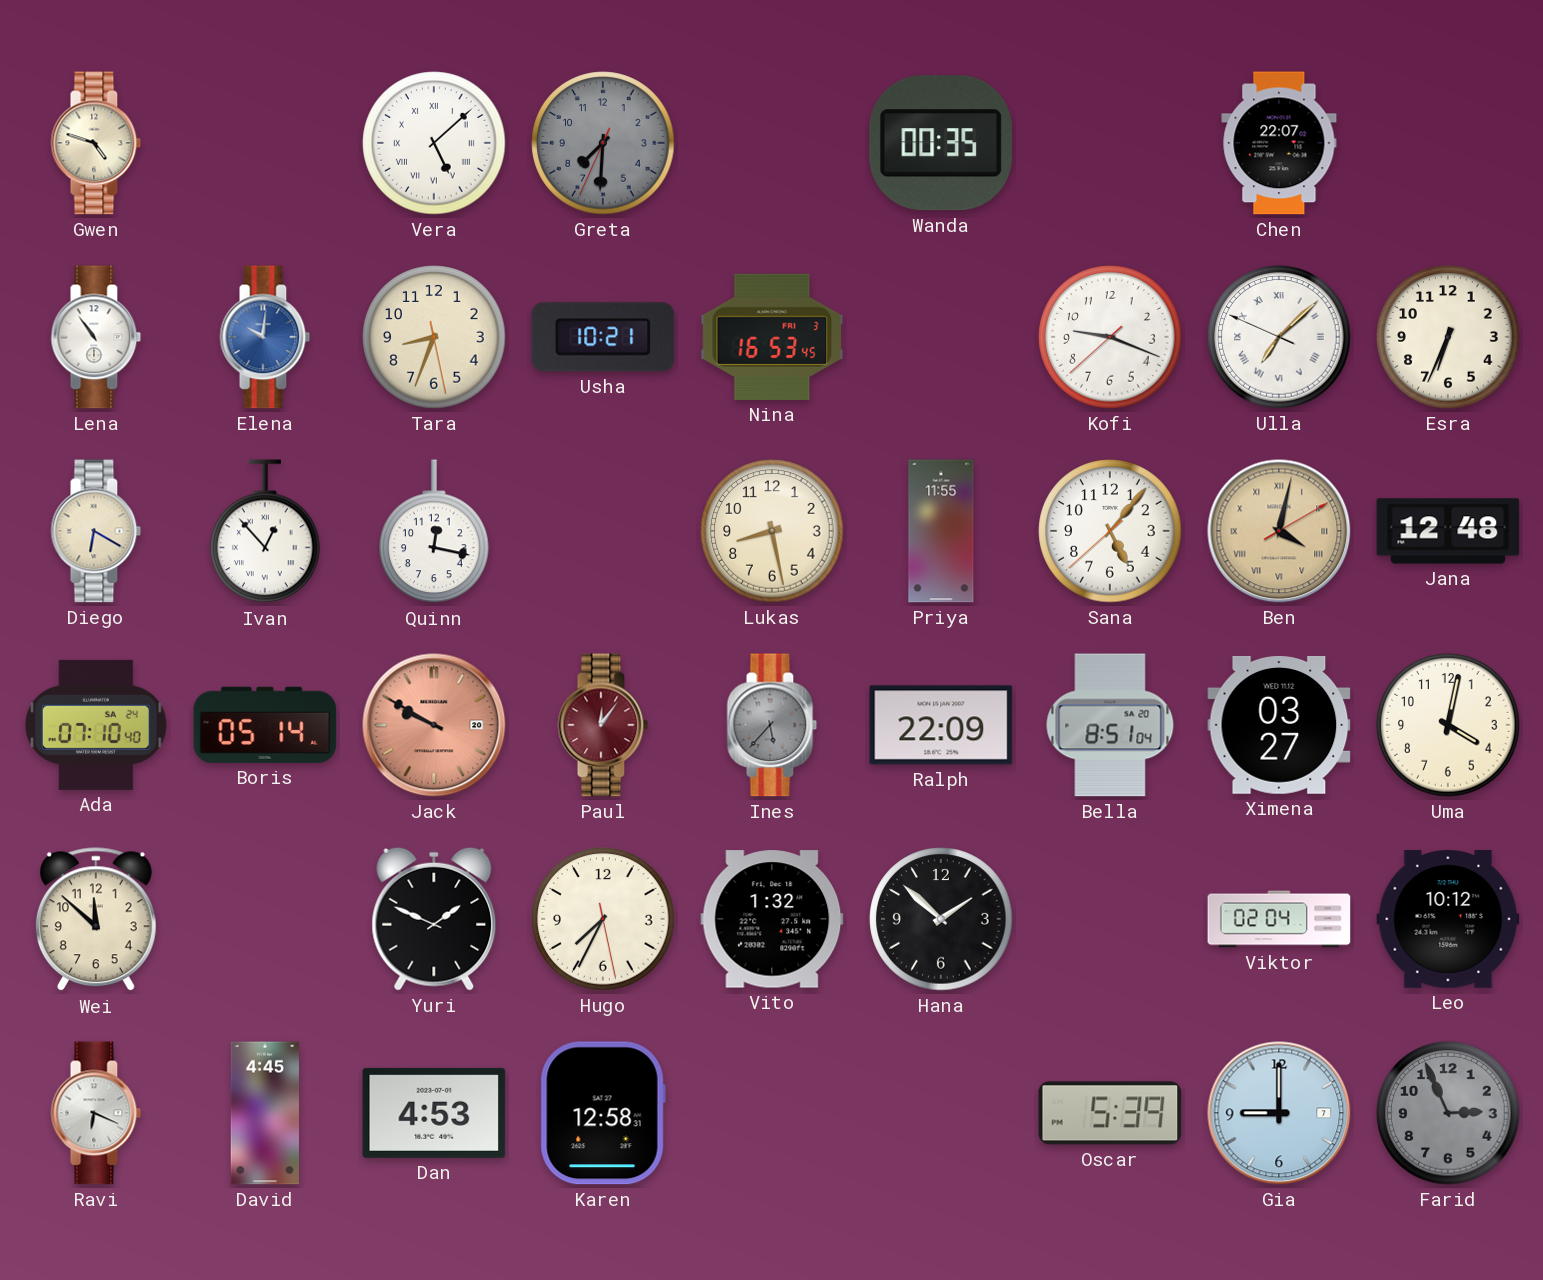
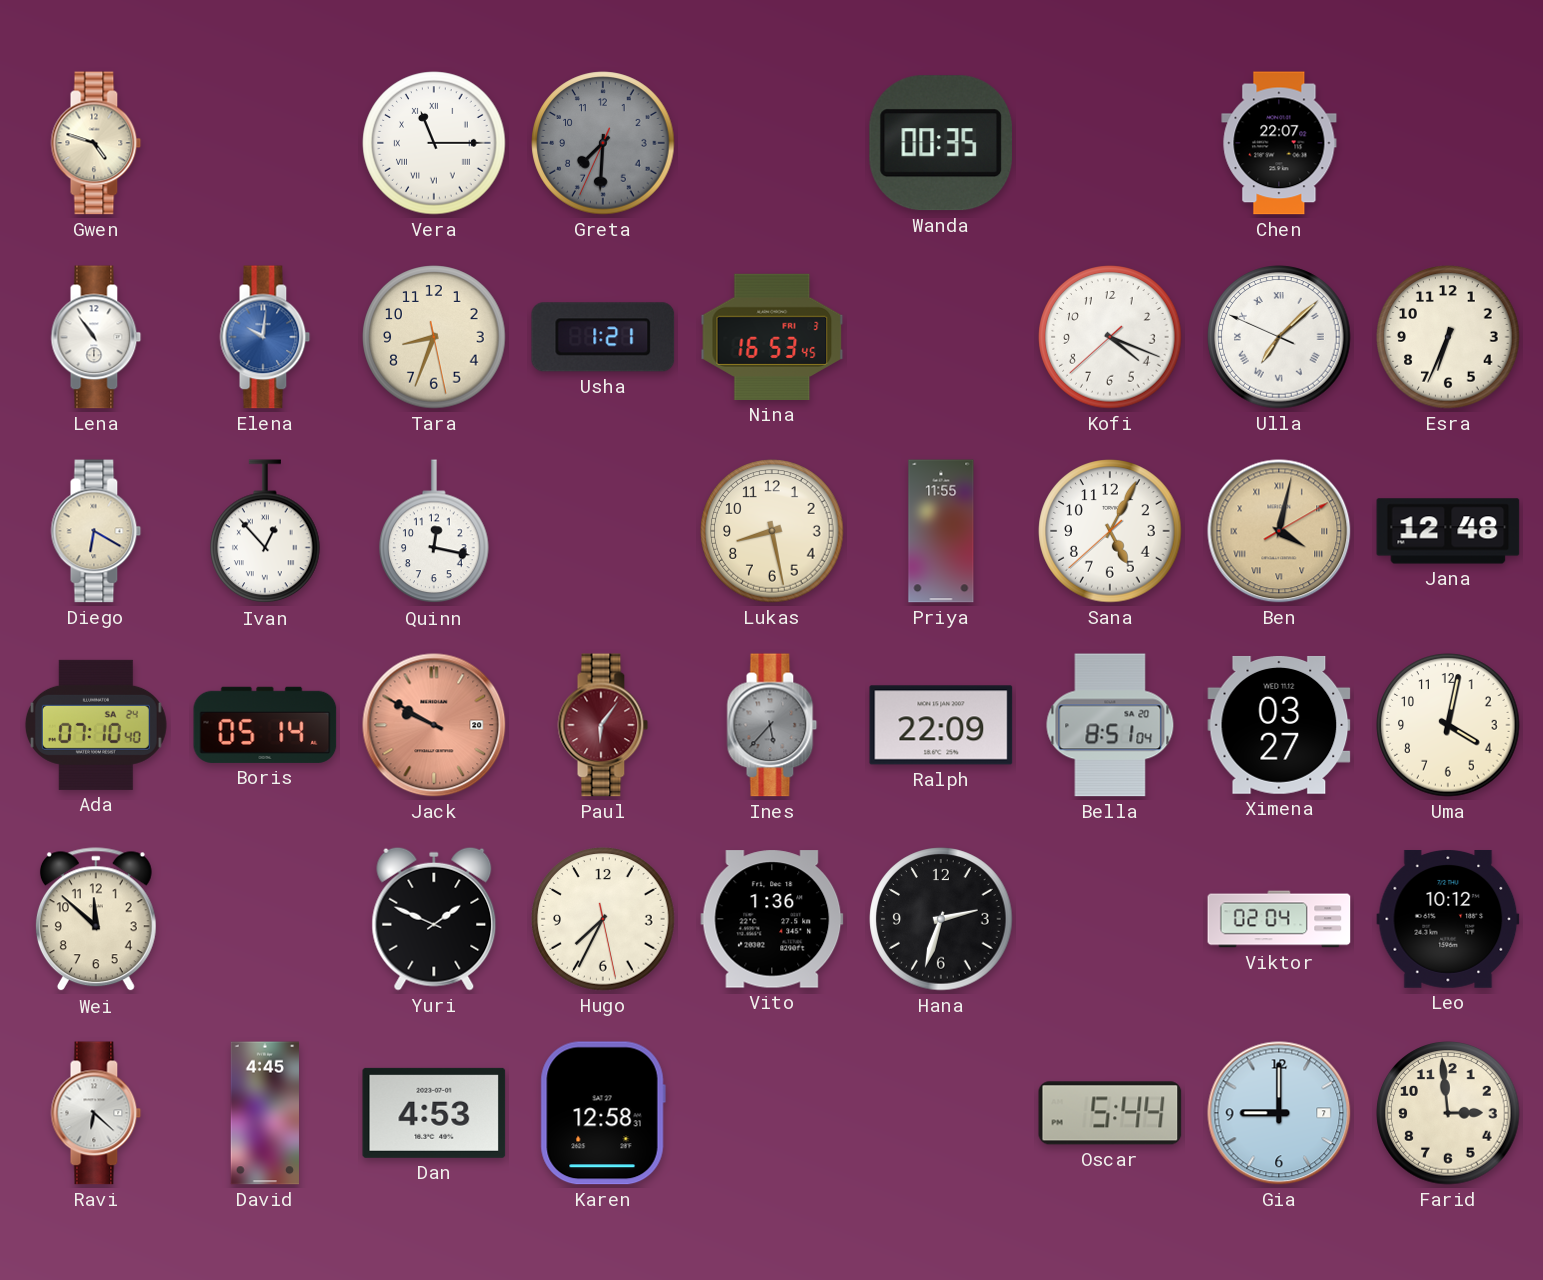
Vera: 5:08 -> 11:15
Usha: 10:21 -> 1:21
Kofi: 9:18 -> 4:18
Sana: 5:06 -> 5:04
Paul: 12:06 -> 6:06
Vito: 1:32 -> 1:36
Hana: 1:52 -> 2:33
Ravi: 6:19 -> 6:22
Oscar: 5:39 -> 5:44
Farid: 2:56 -> 2:59
Farid dial: grey -> cream
